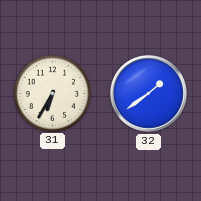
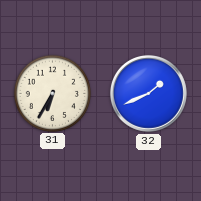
32: 1:39 -> 1:41
